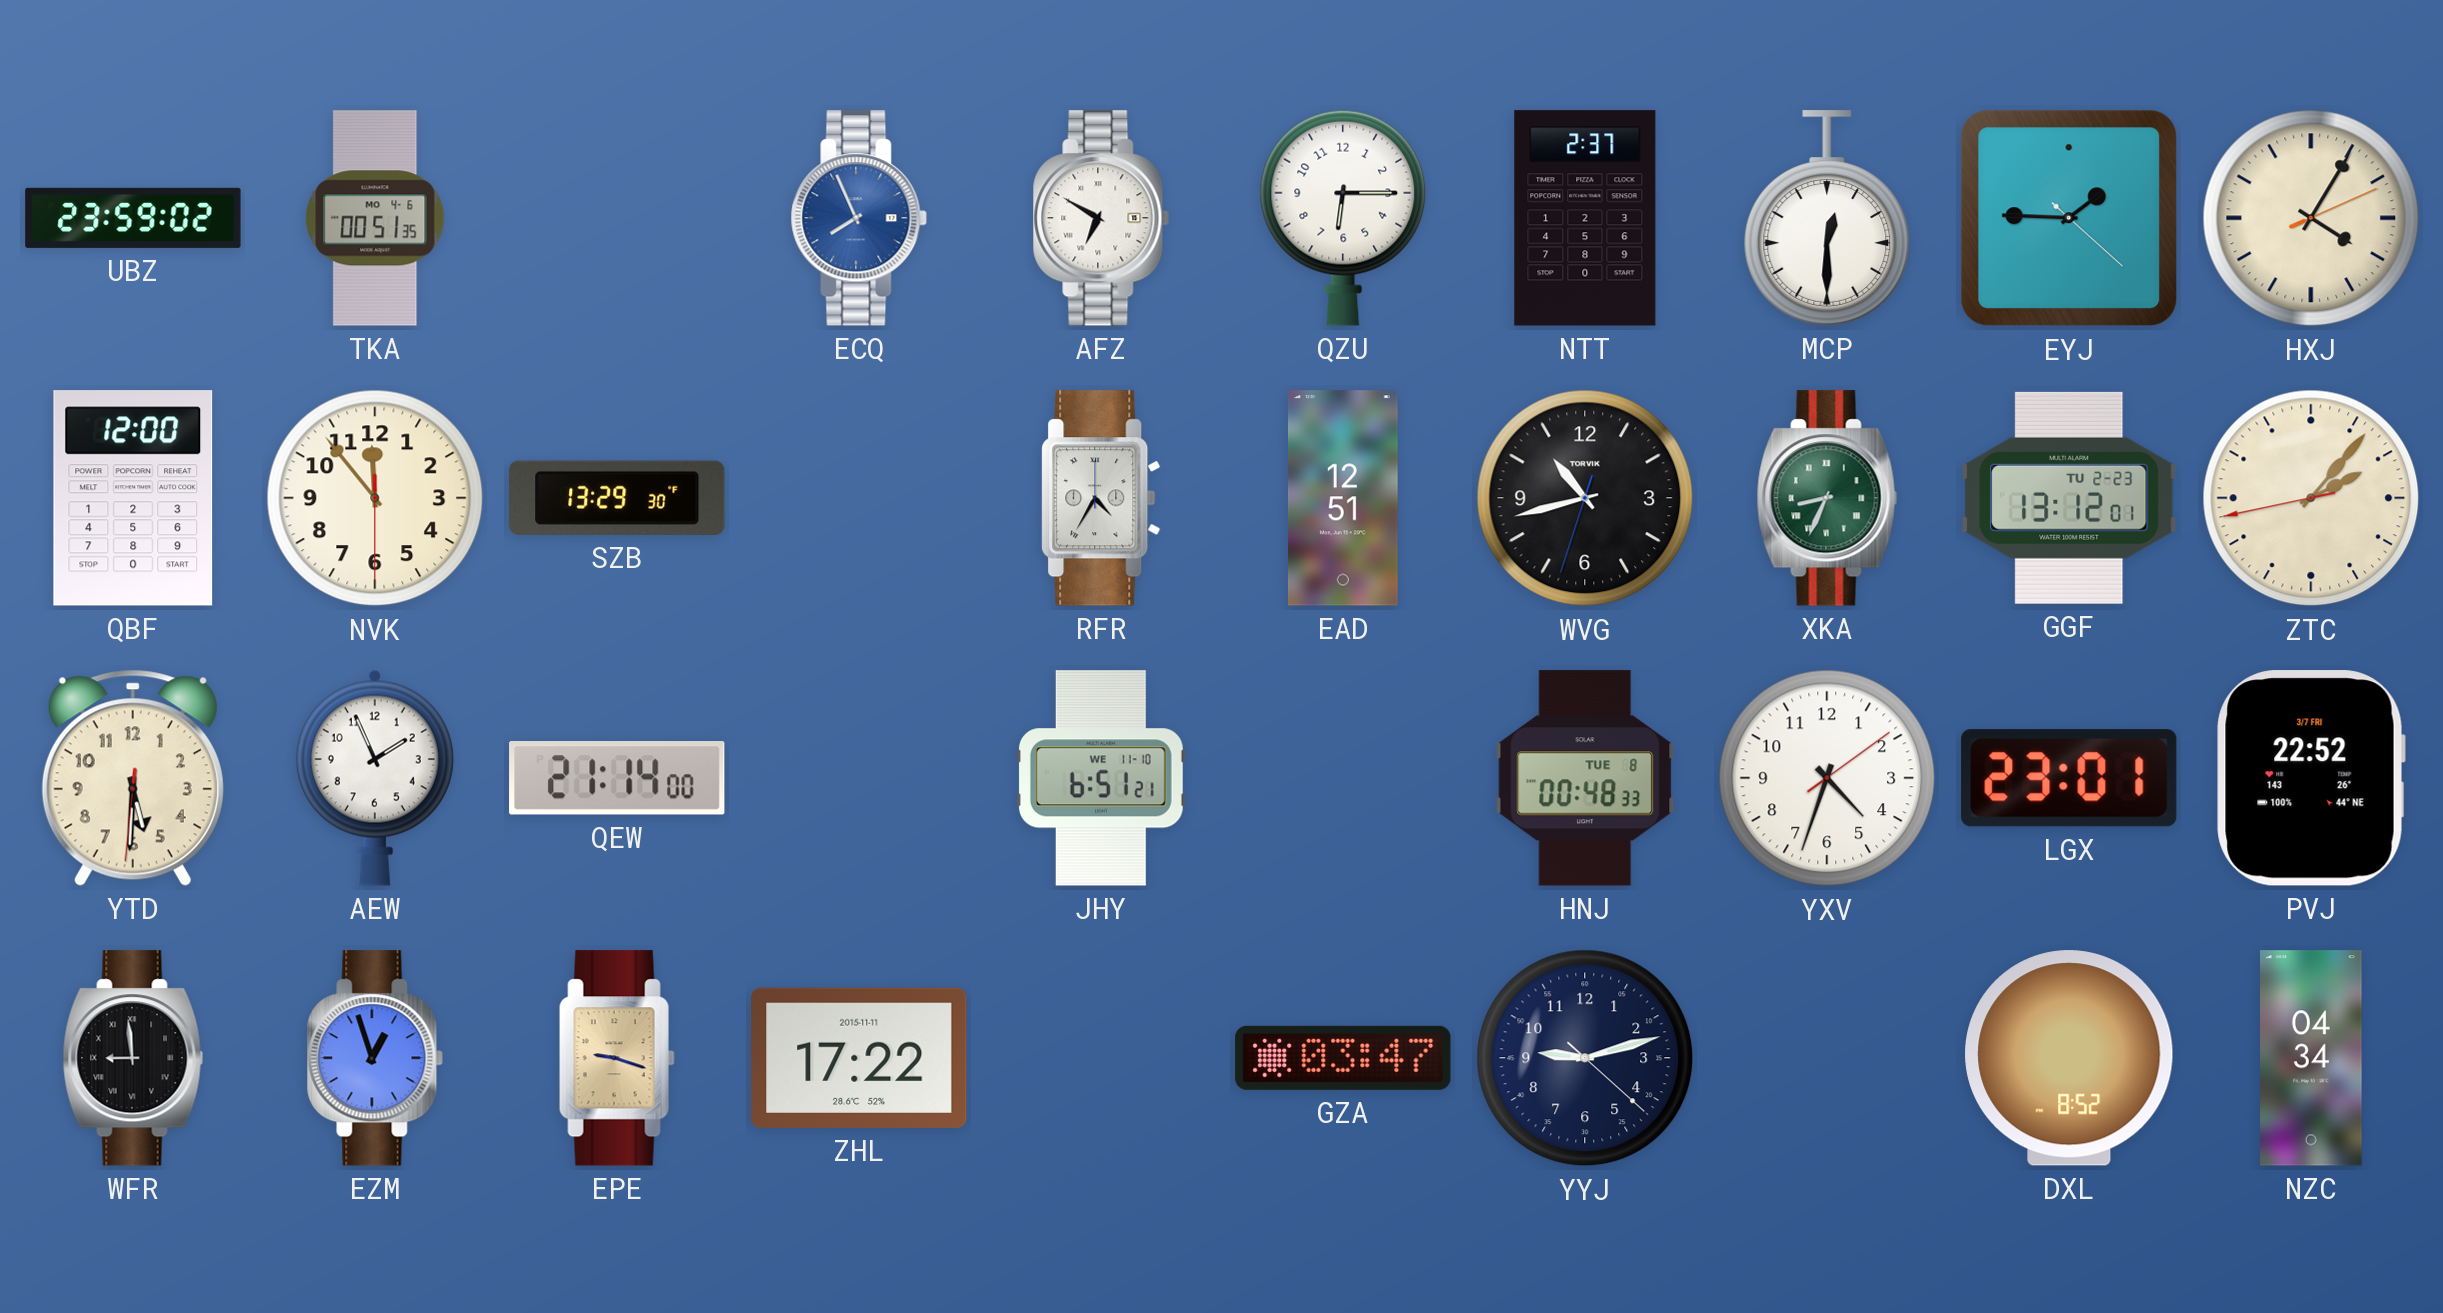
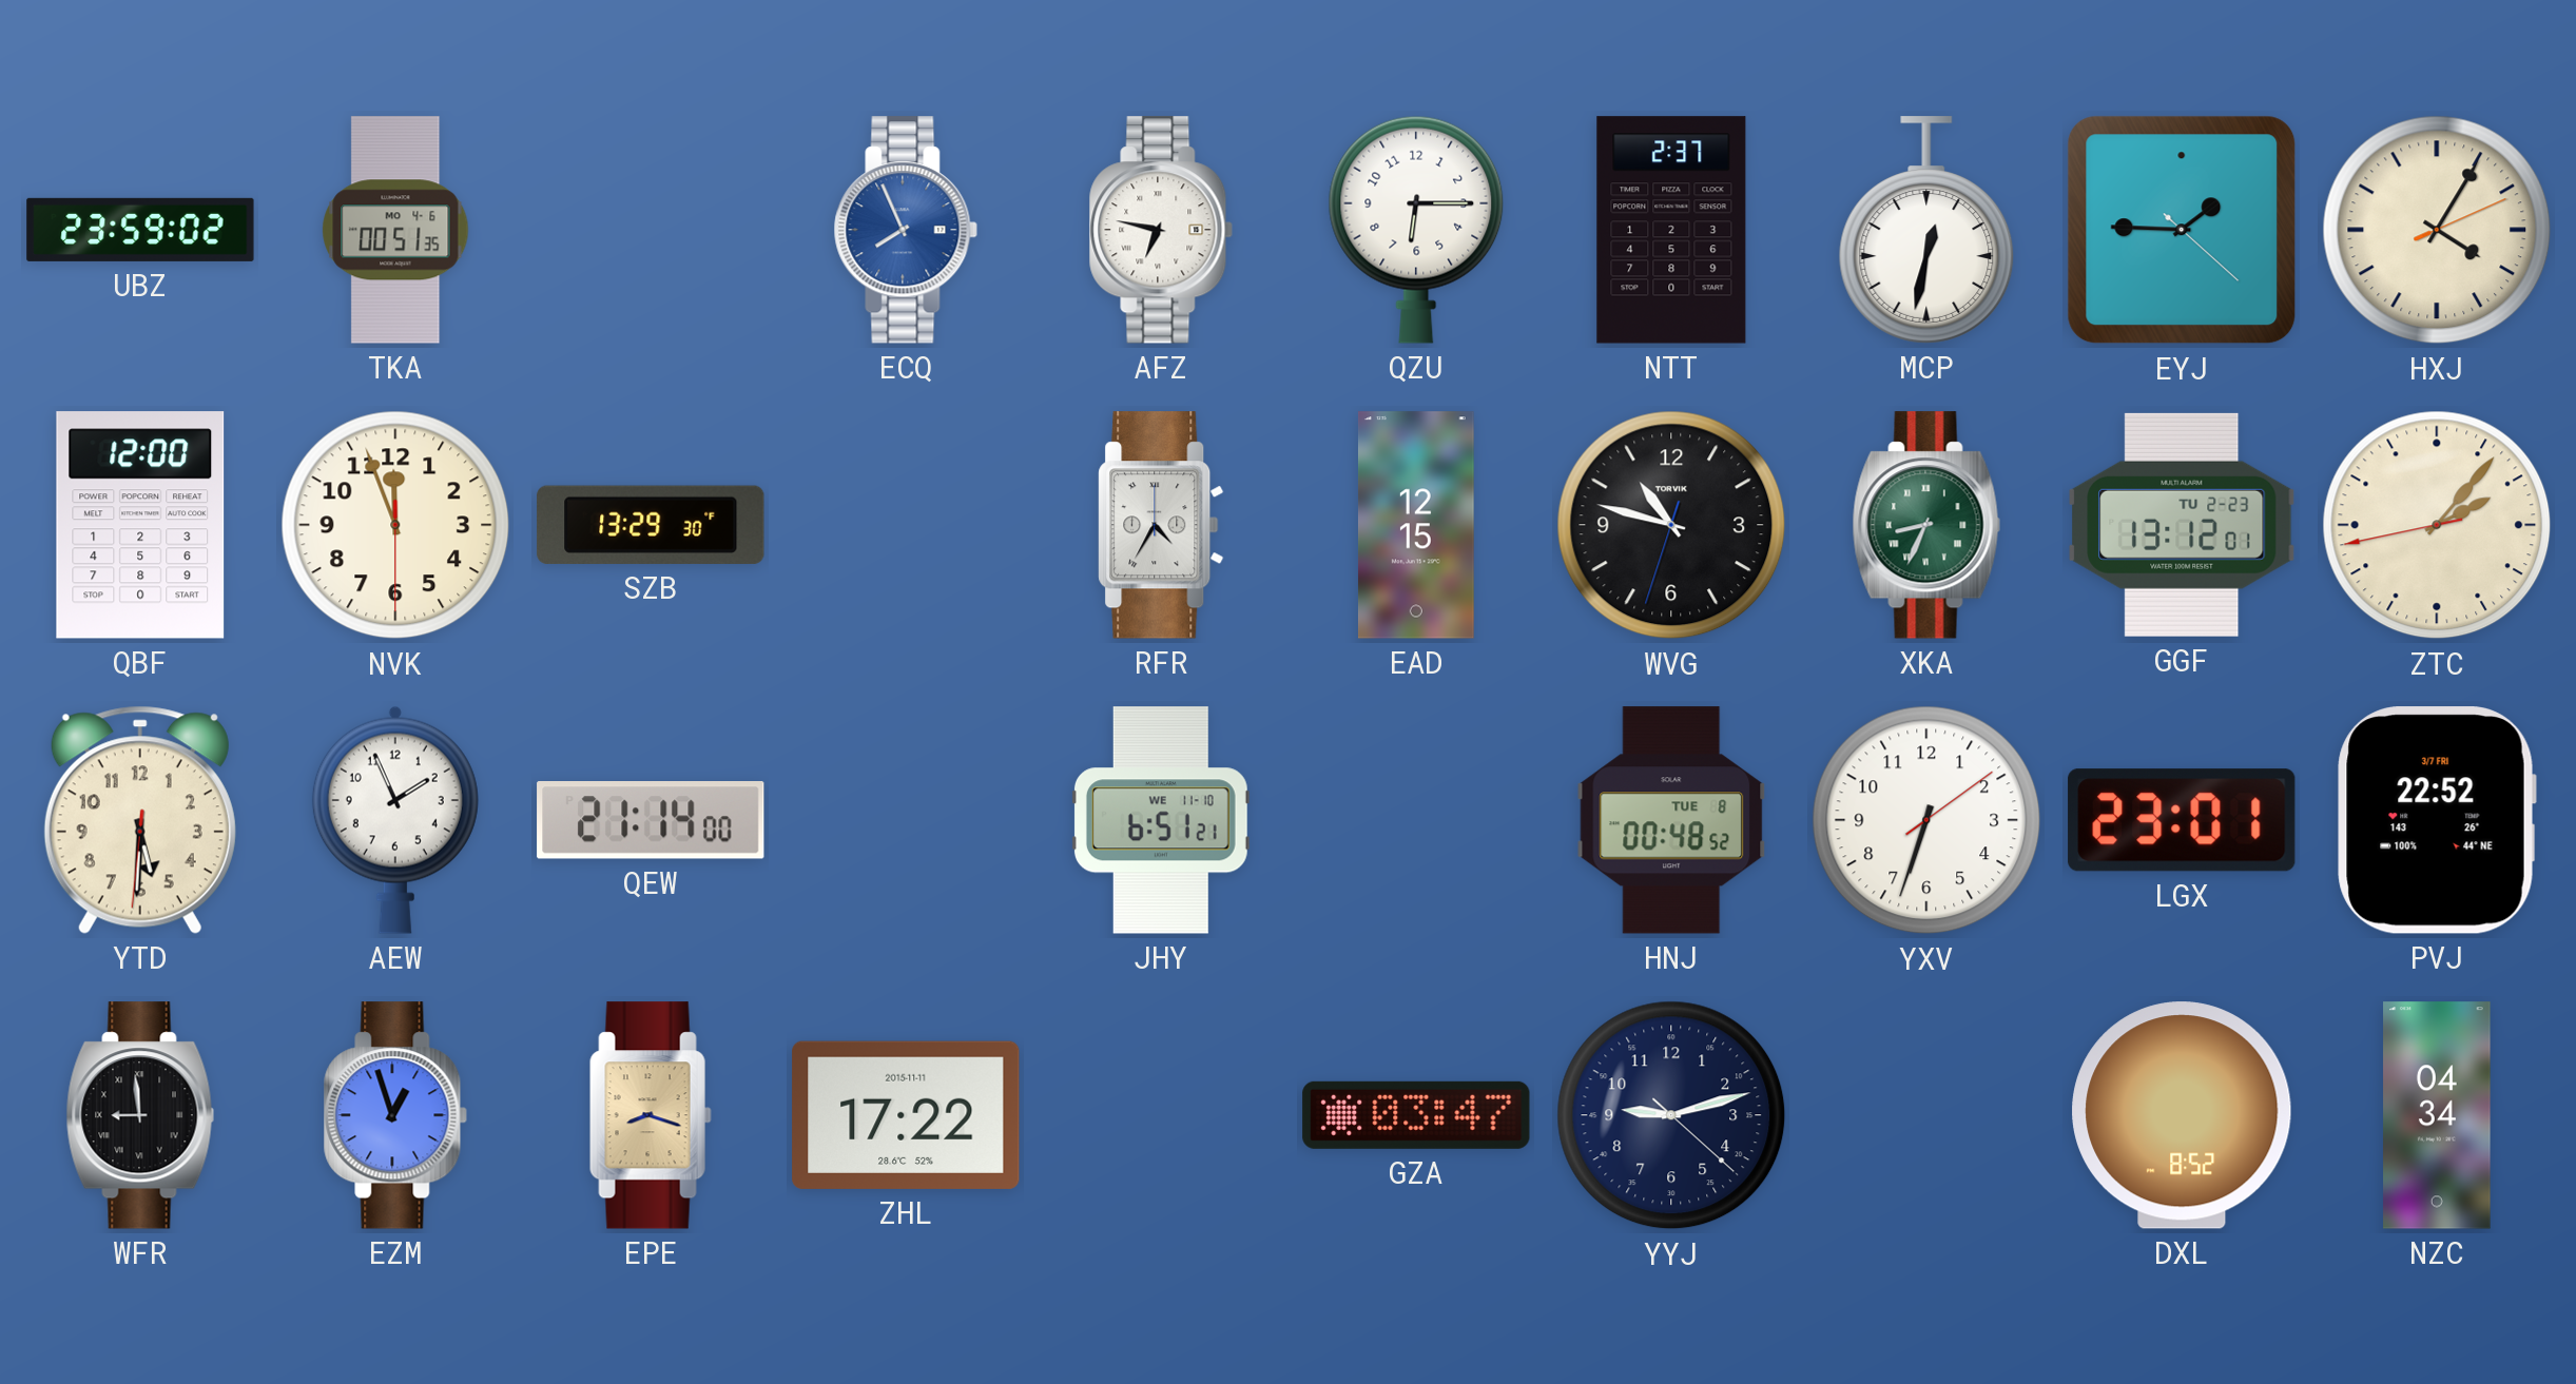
AFZ: 6:50 -> 6:47
MCP: 12:30 -> 12:32
NVK: 11:53 -> 11:56
EAD: 12:51 -> 12:15
WVG: 10:42 -> 10:47
HNJ: 00:48:33 -> 00:48:52
YXV: 4:33 -> 6:33
EPE: 9:18 -> 8:18
